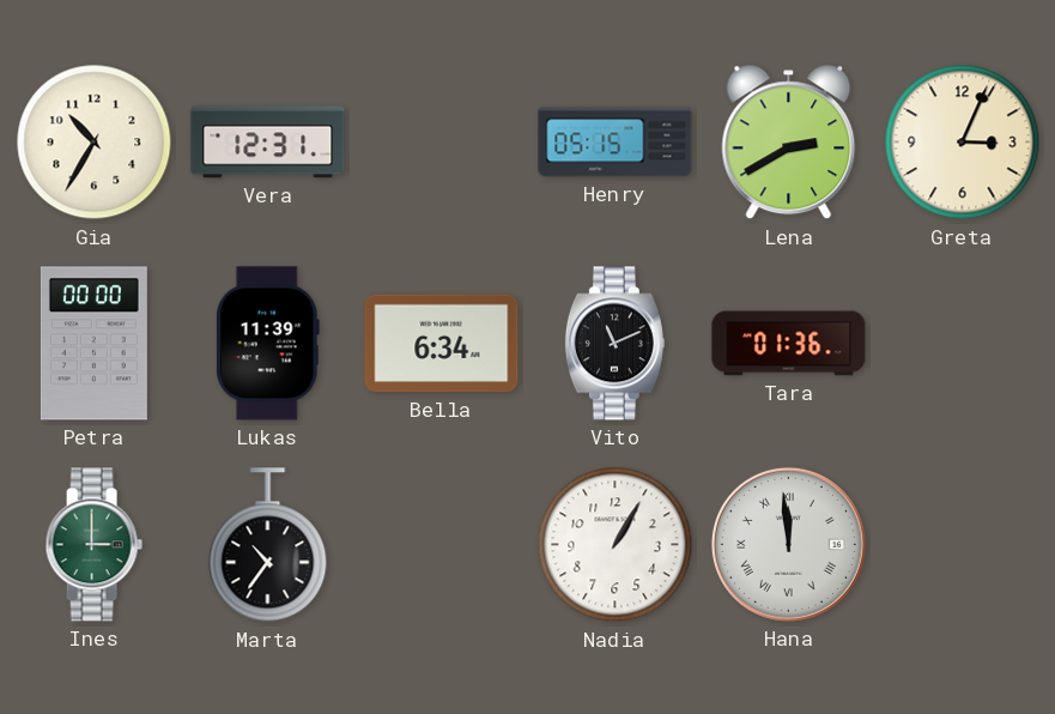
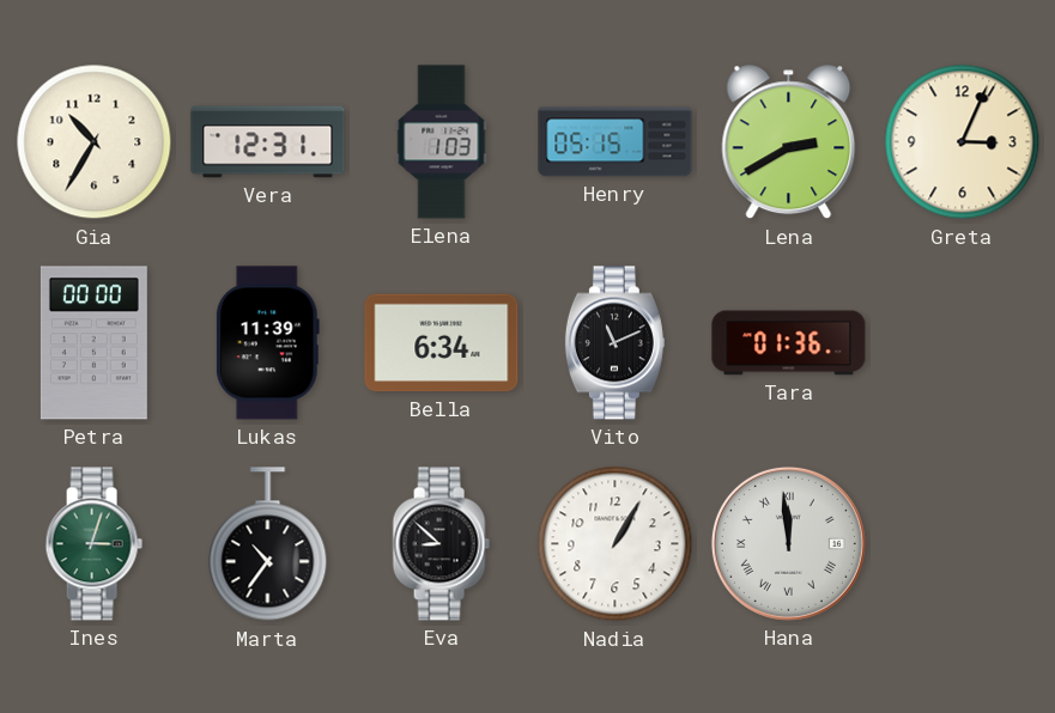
Elena: none -> 1:03
Ines: 3:00 -> 3:03
Eva: none -> 8:52
